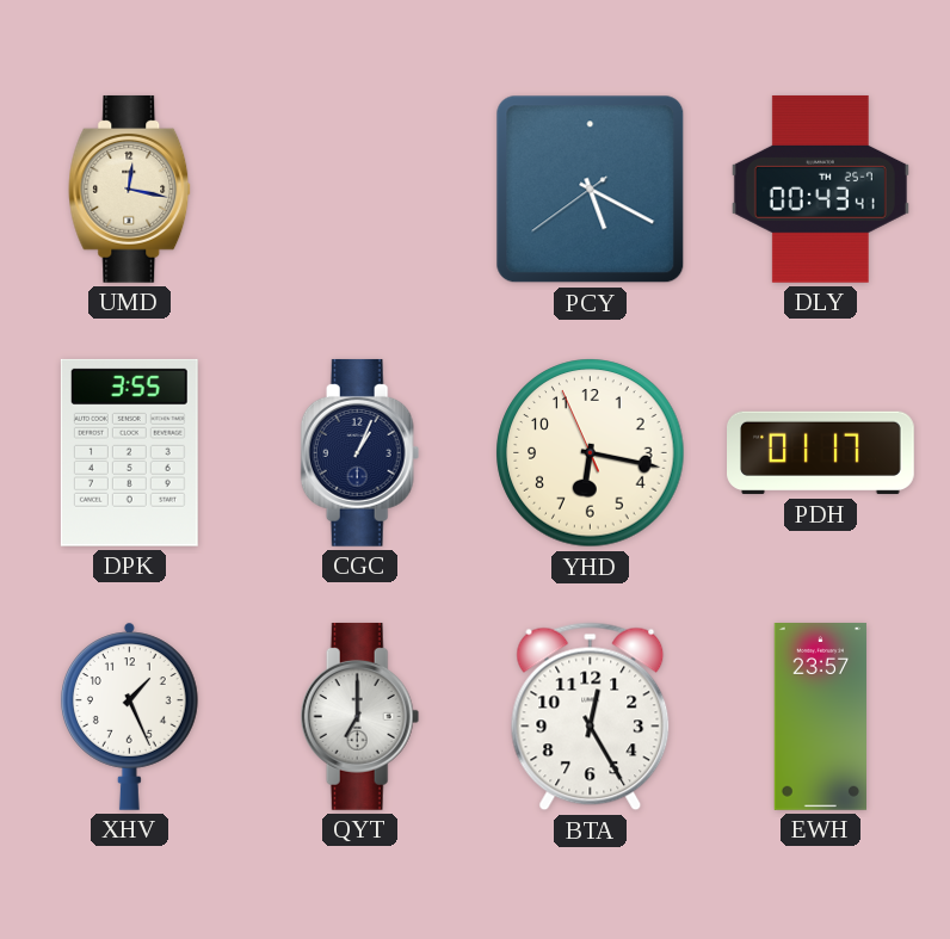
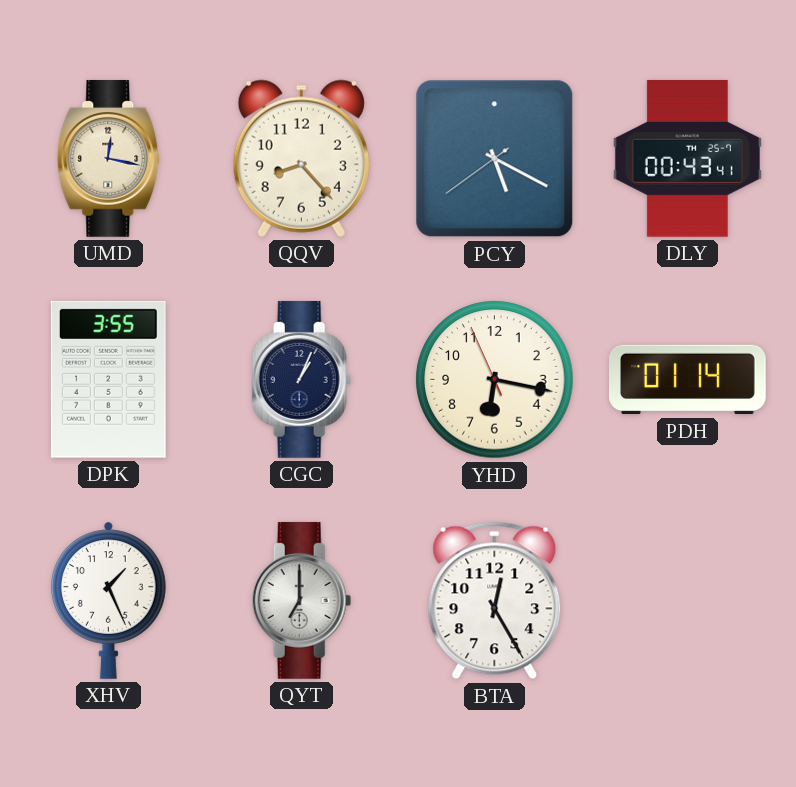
QQV: none -> 8:23
PDH: 01:17 -> 01:14
EWH: 23:57 -> none
